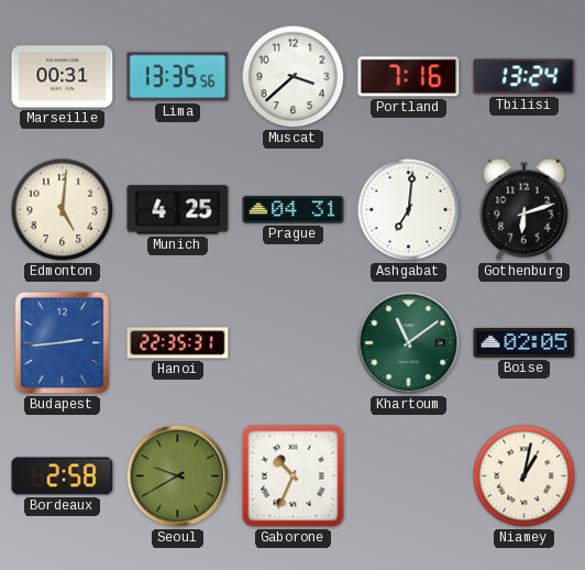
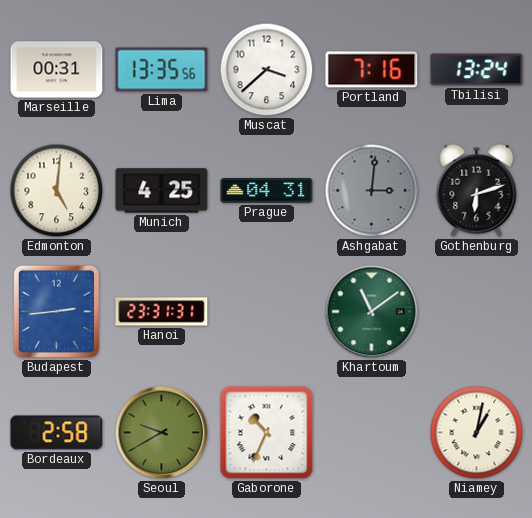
Ashgabat: 7:01 -> 3:01
Ashgabat dial: white -> grey
Hanoi: 22:35 -> 23:31
Boise: 02:05 -> none
